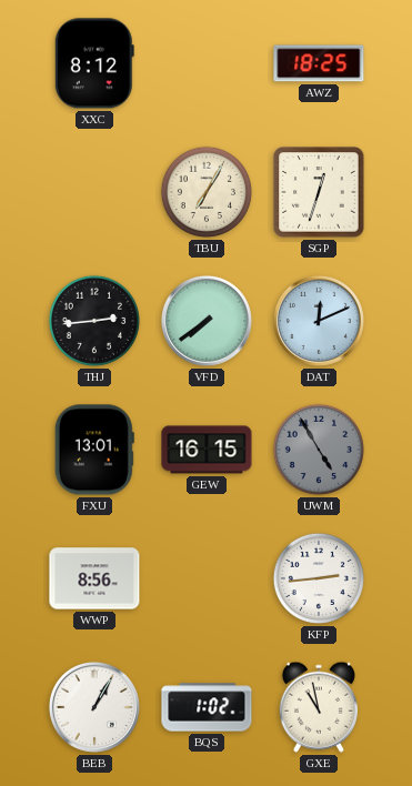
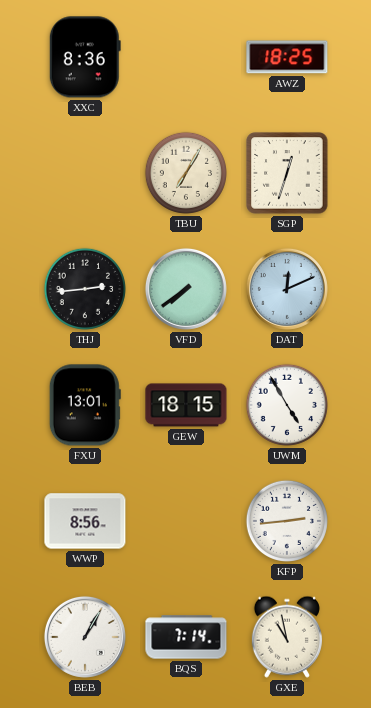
XXC: 8:12 -> 8:36
GEW: 16:15 -> 18:15
UWM dial: grey -> white
BQS: 1:02 -> 7:14
